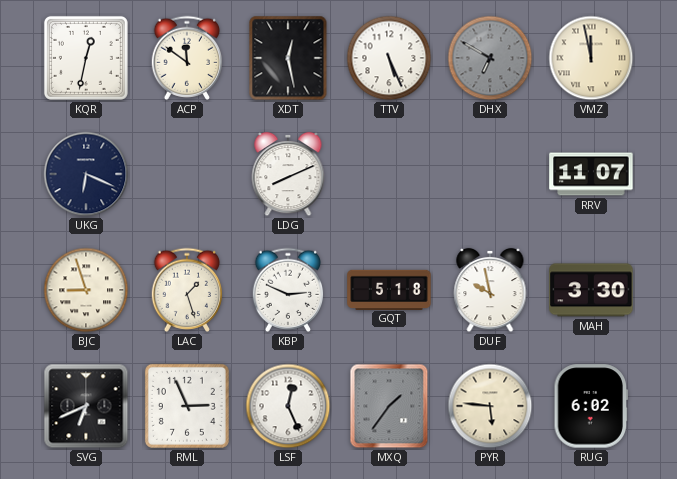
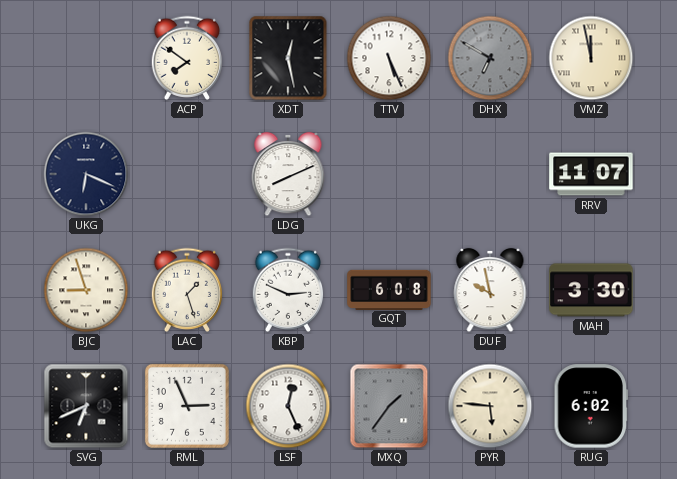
KQR: 12:32 -> none
ACP: 11:51 -> 7:51
GQT: 5:18 -> 6:08
